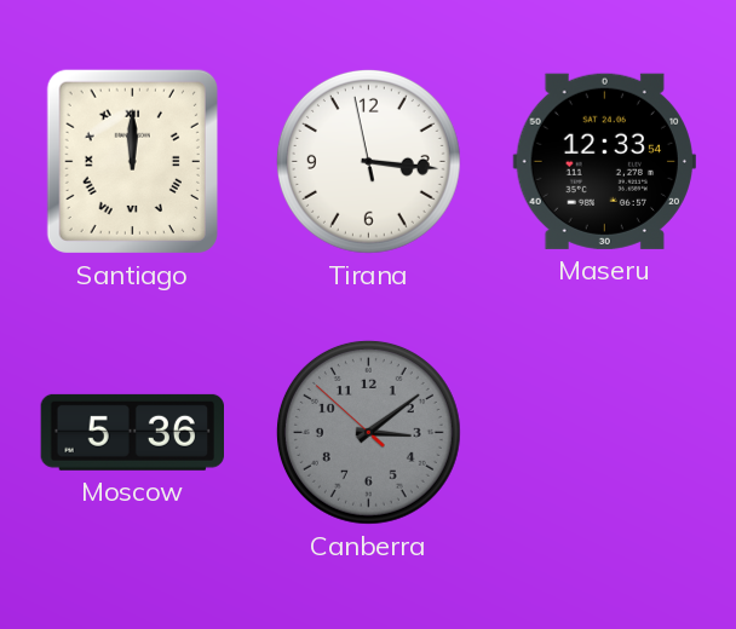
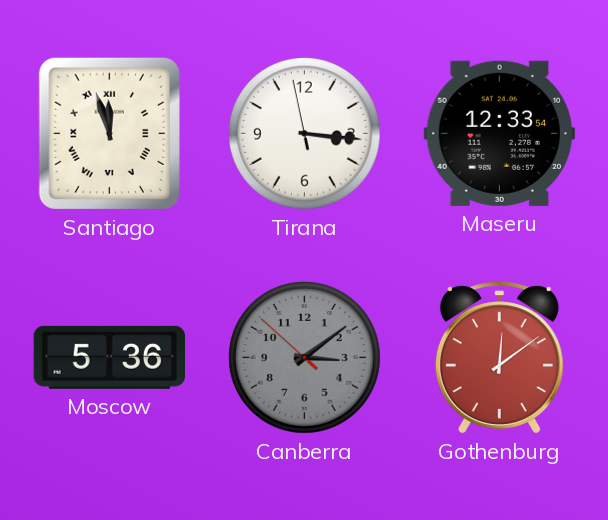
Santiago: 12:00 -> 11:57
Gothenburg: none -> 12:09
